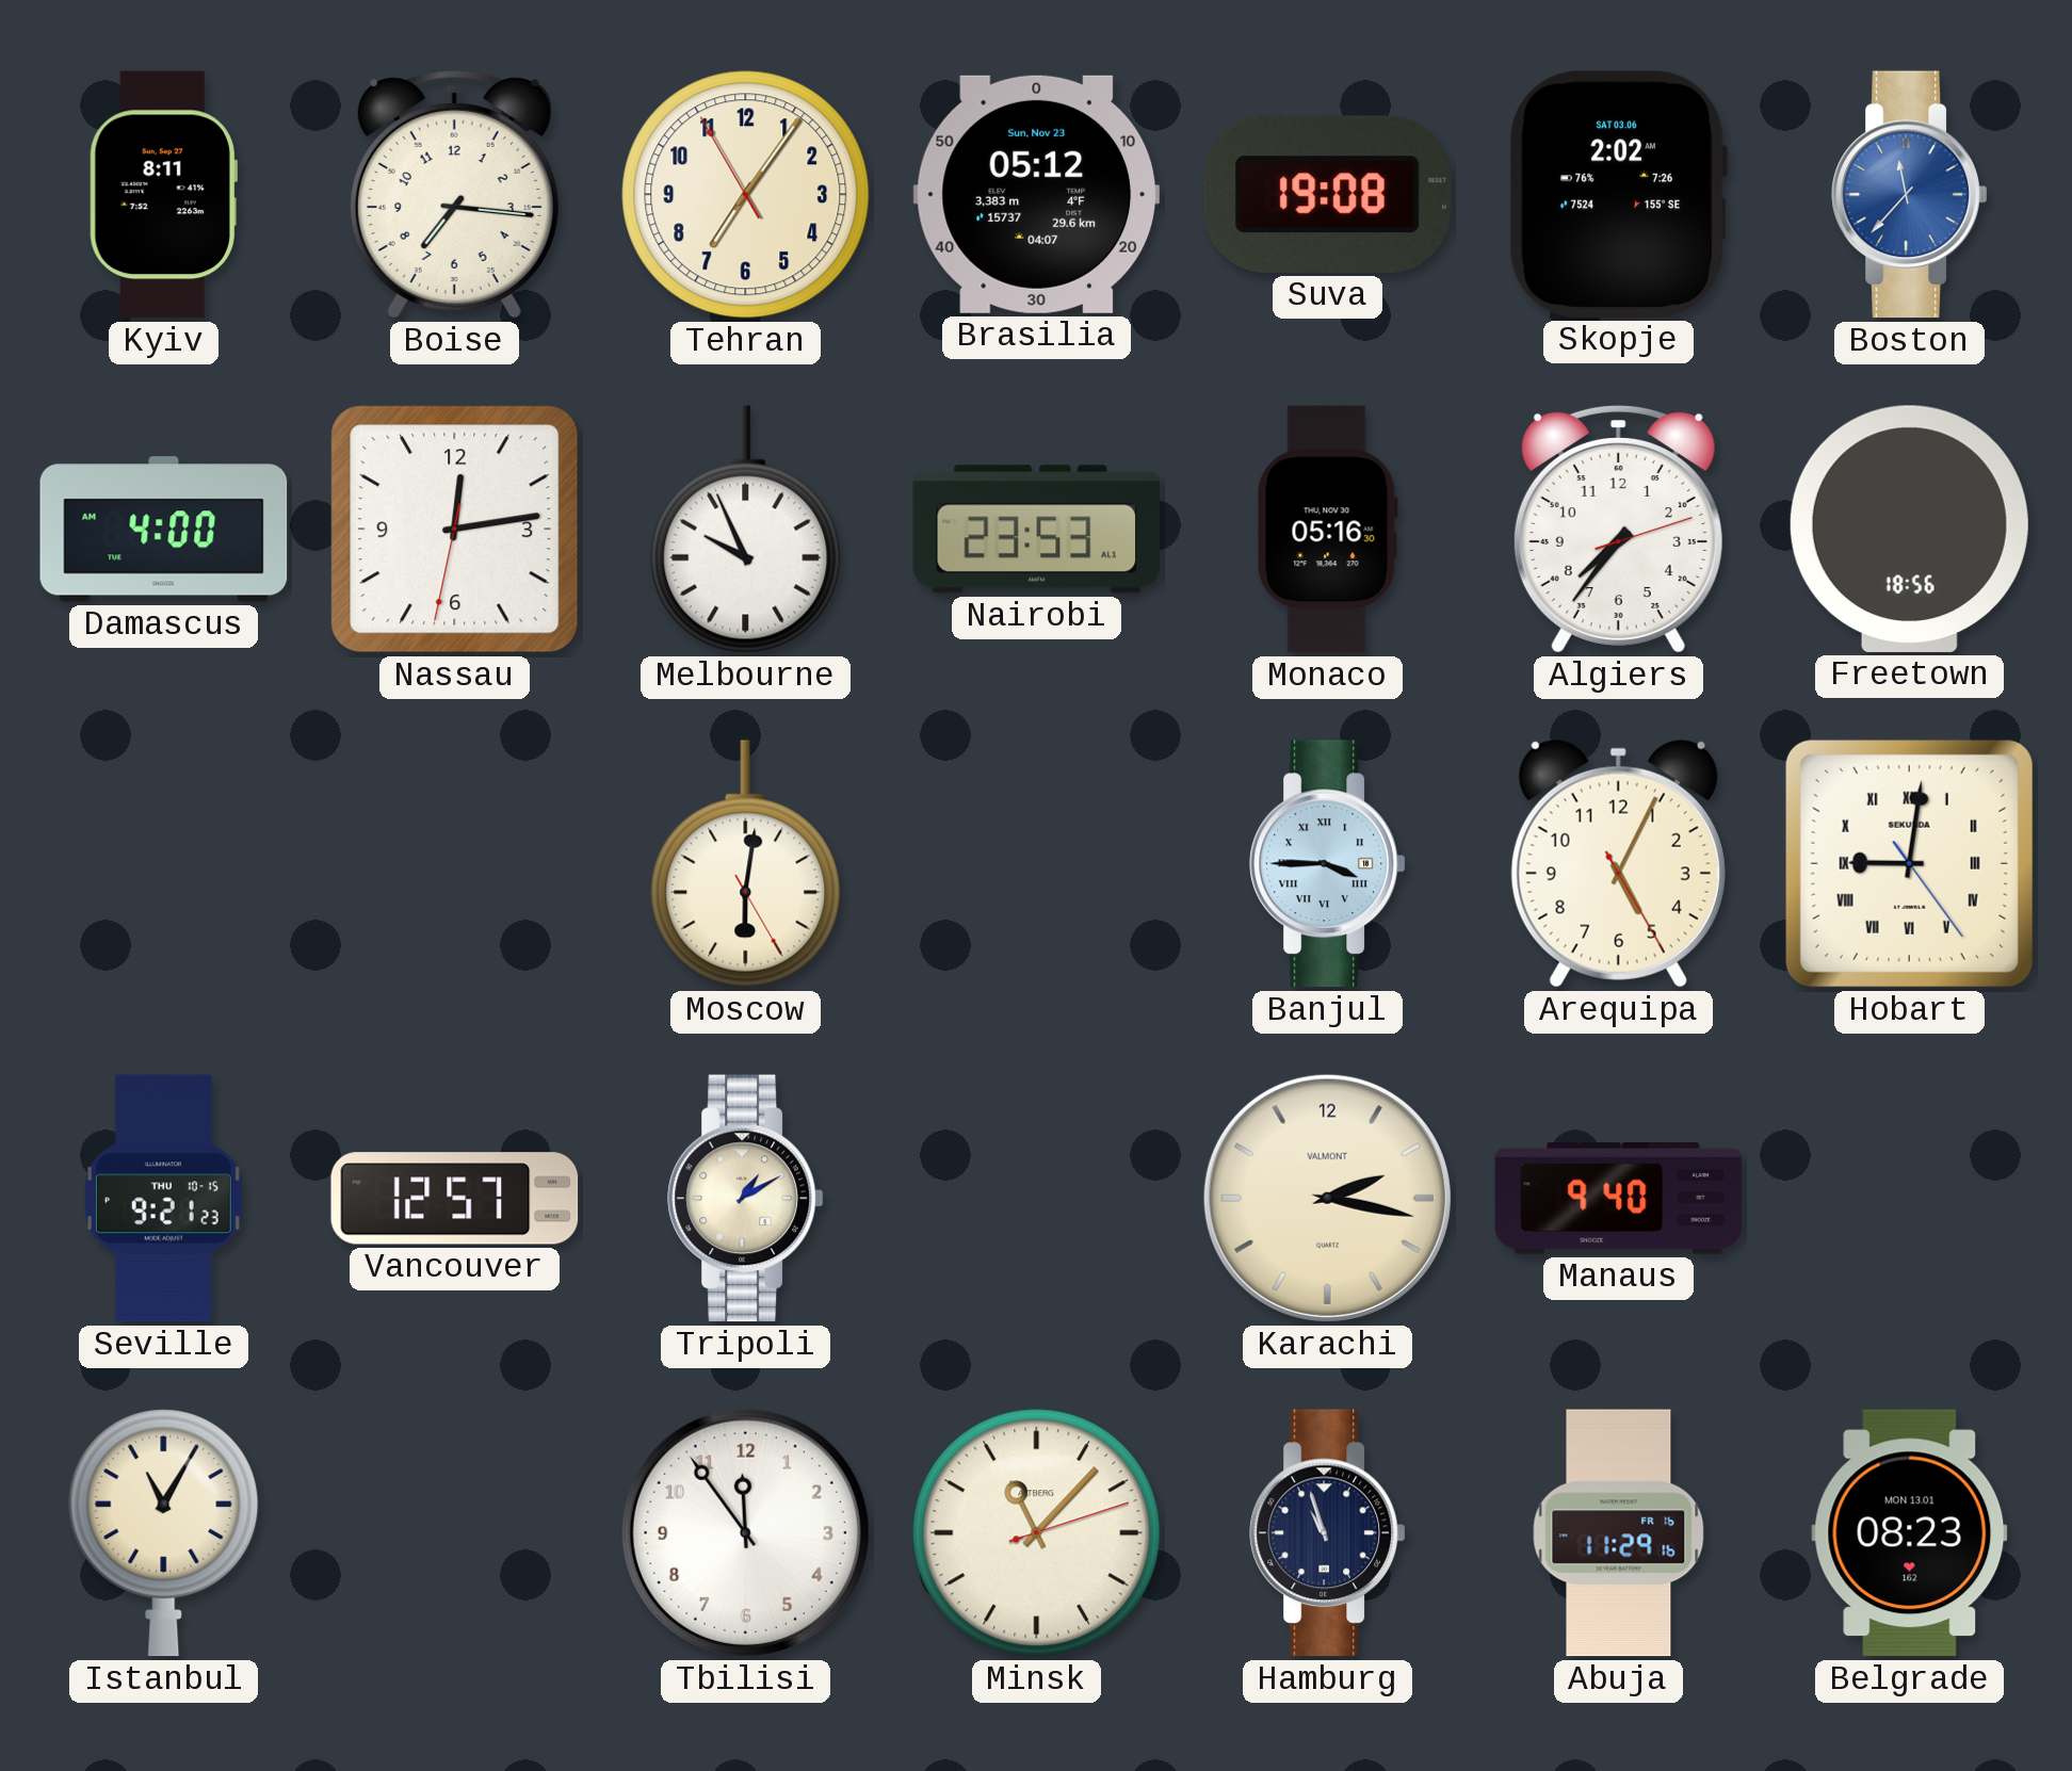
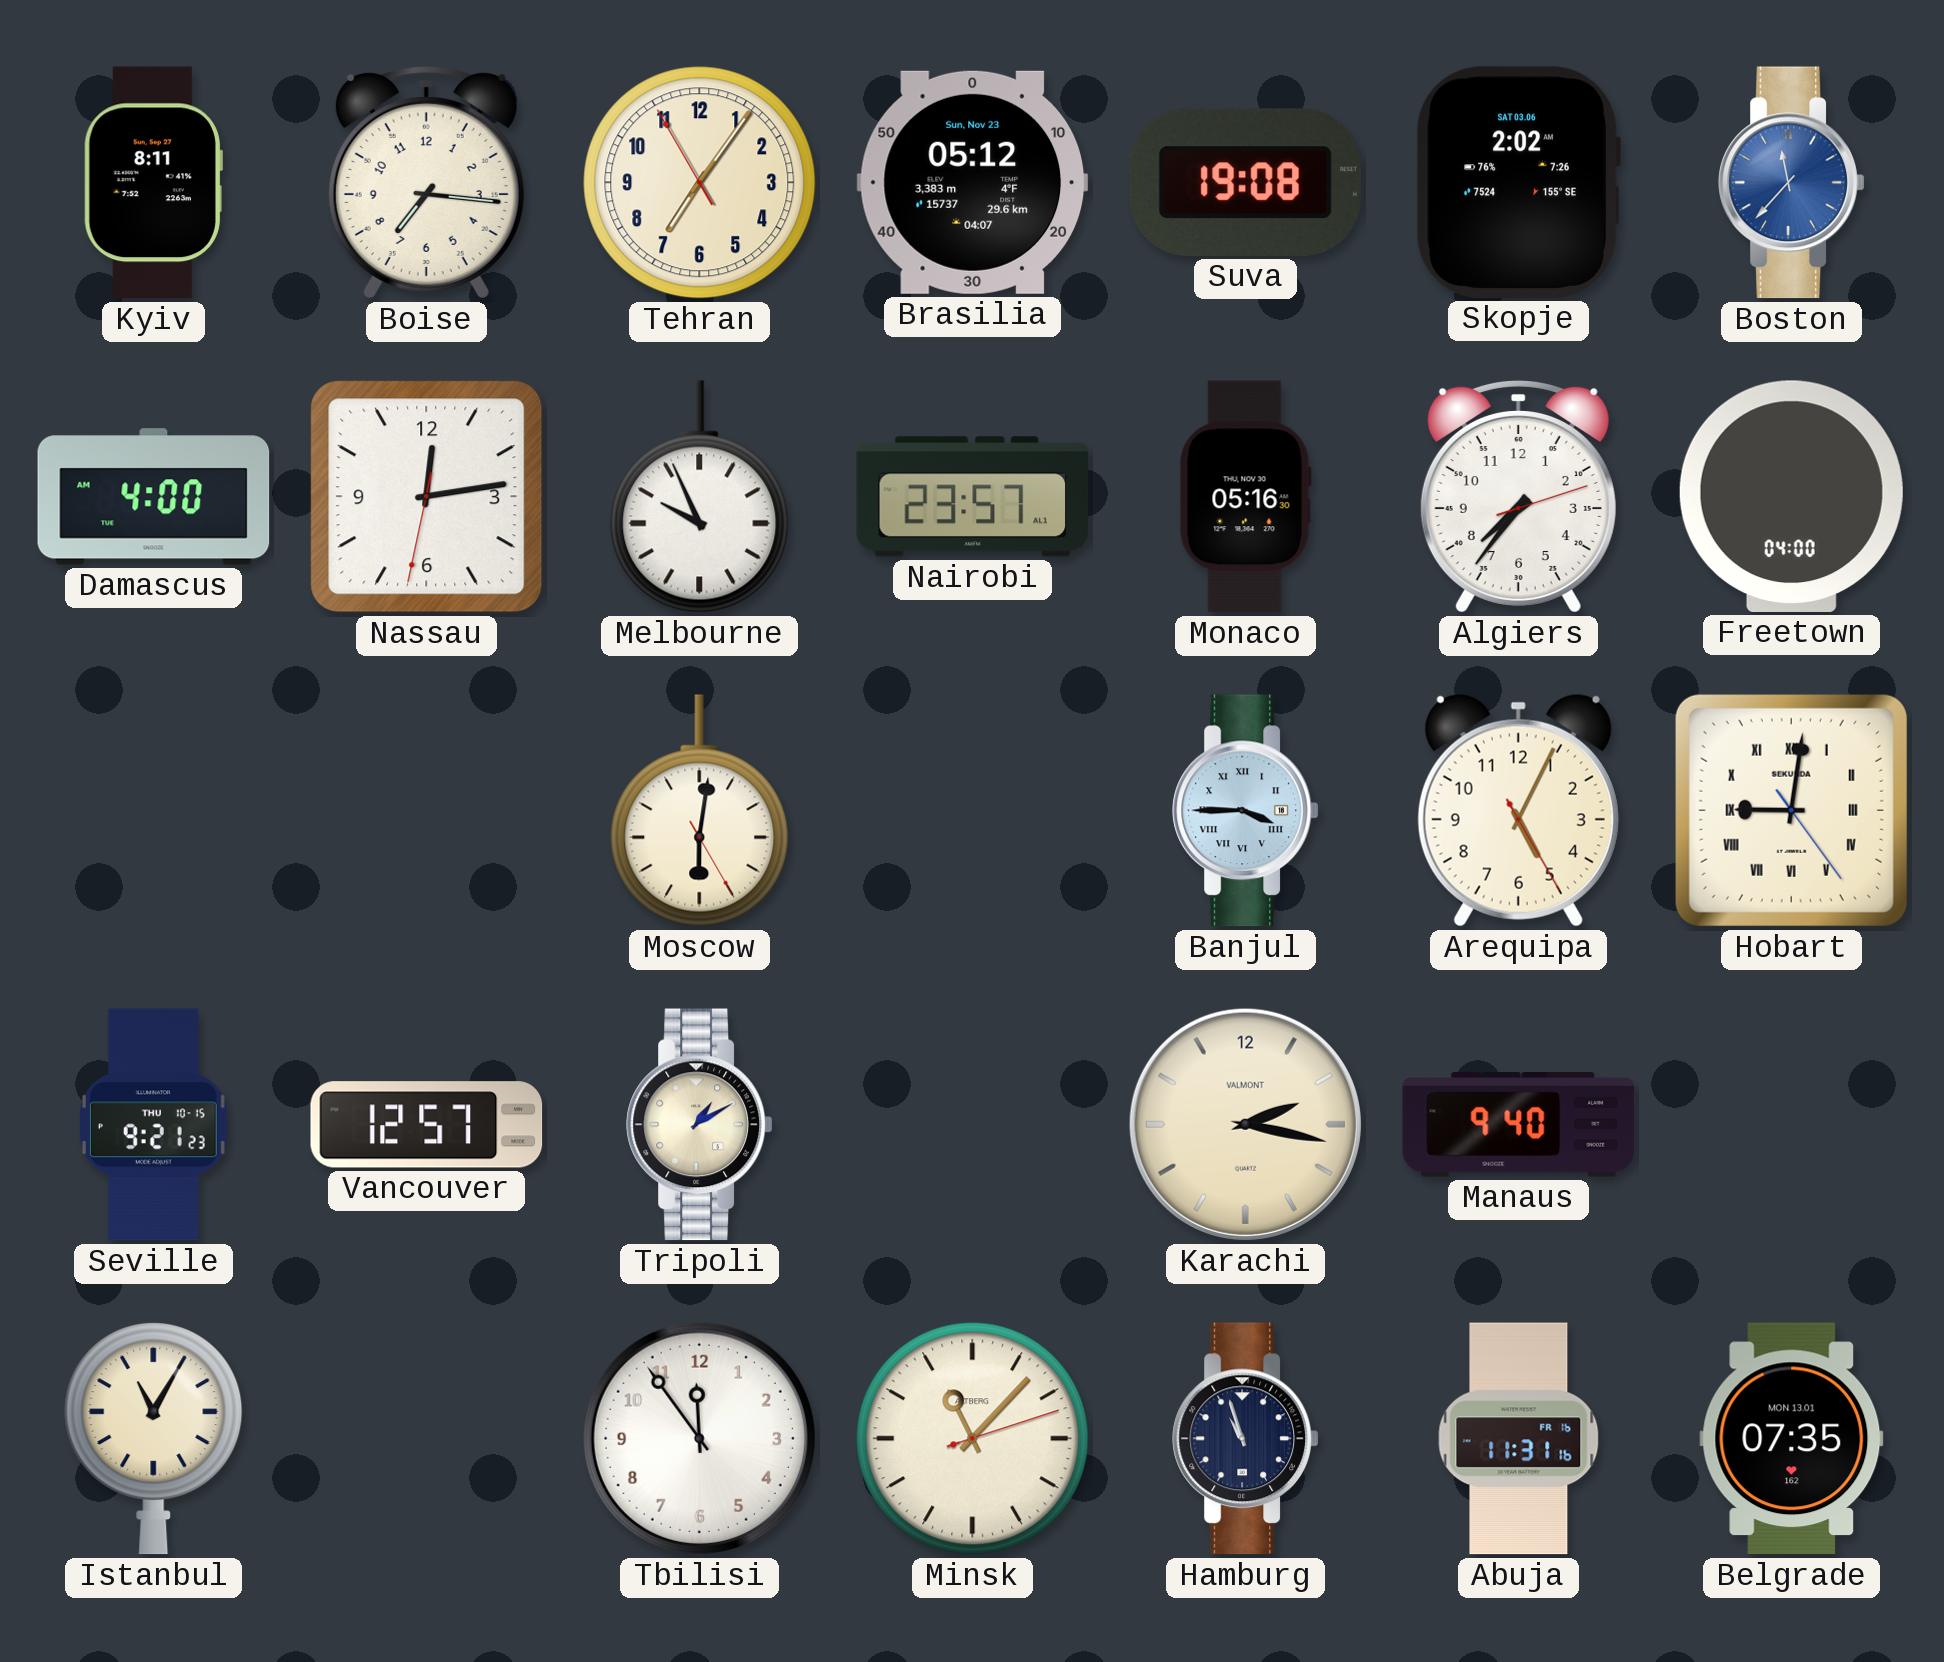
Nairobi: 23:53 -> 23:57
Freetown: 18:56 -> 04:00
Abuja: 11:29 -> 11:31
Belgrade: 08:23 -> 07:35
